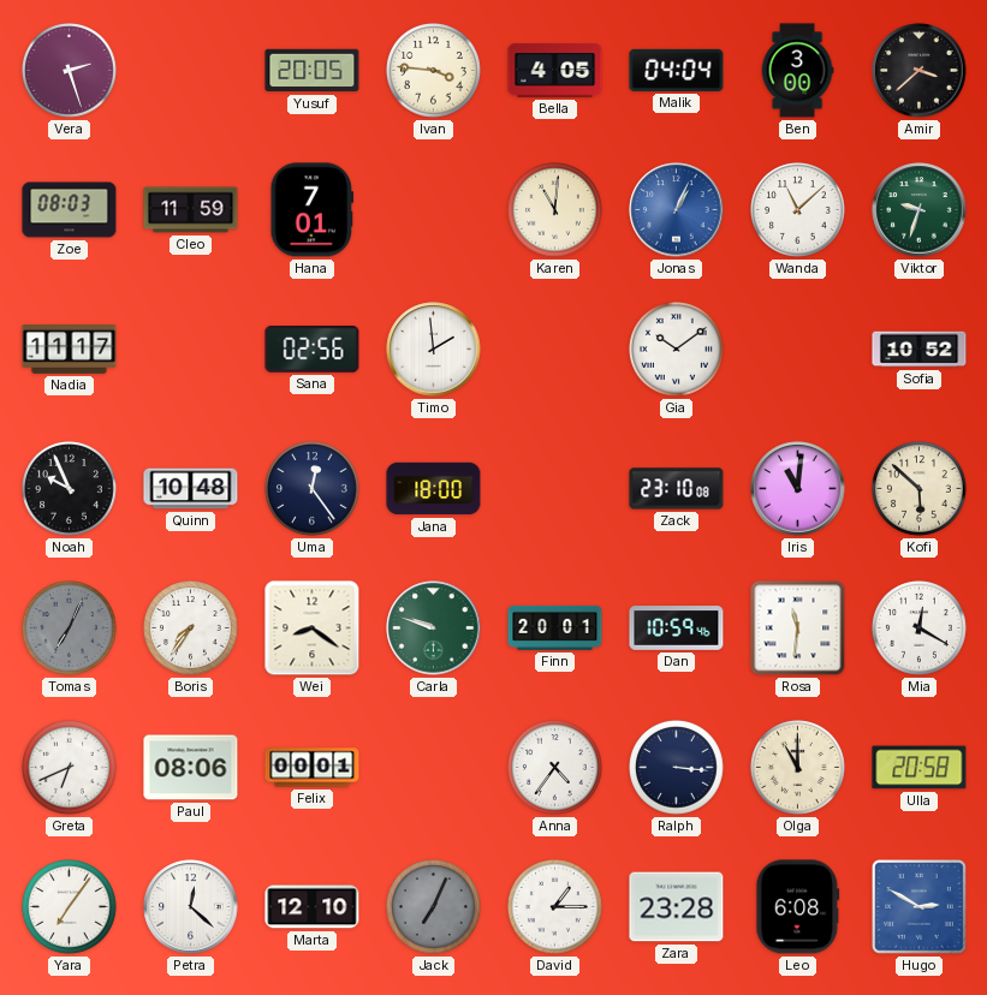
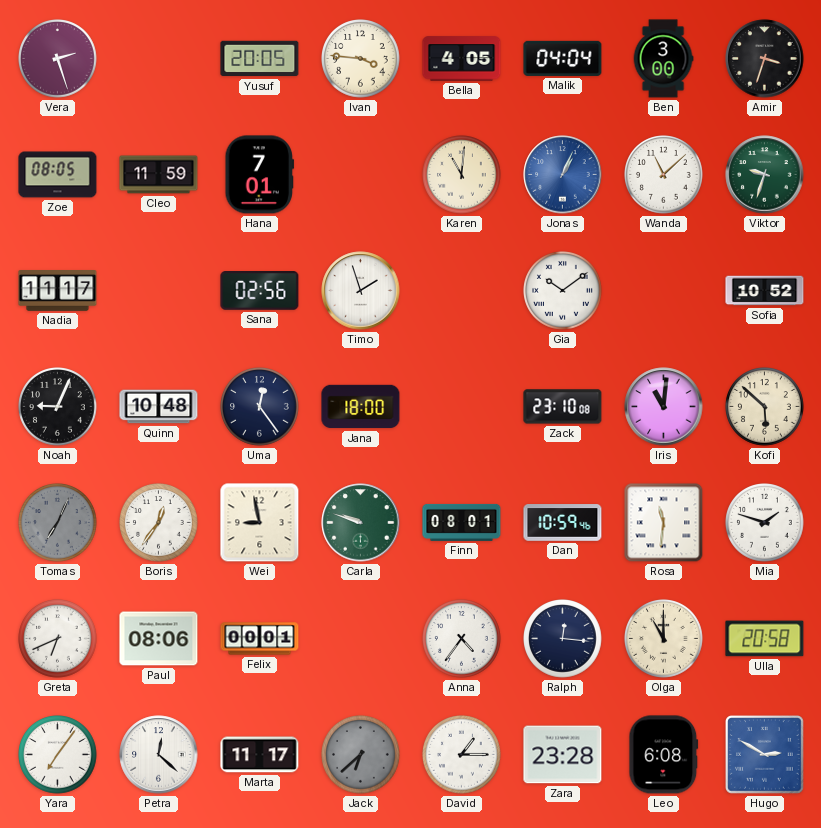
Amir: 3:38 -> 3:33
Zoe: 08:03 -> 08:05
Timo: 1:59 -> 1:57
Noah: 9:56 -> 9:04
Boris: 7:36 -> 12:36
Wei: 8:21 -> 8:58
Finn: 20:01 -> 08:01
Mia: 12:20 -> 1:48
Ralph: 3:16 -> 12:16
Marta: 12:10 -> 11:17
Jack: 7:04 -> 6:38
